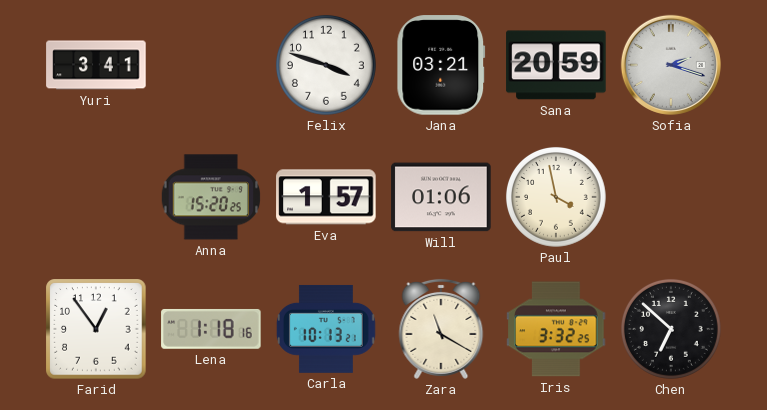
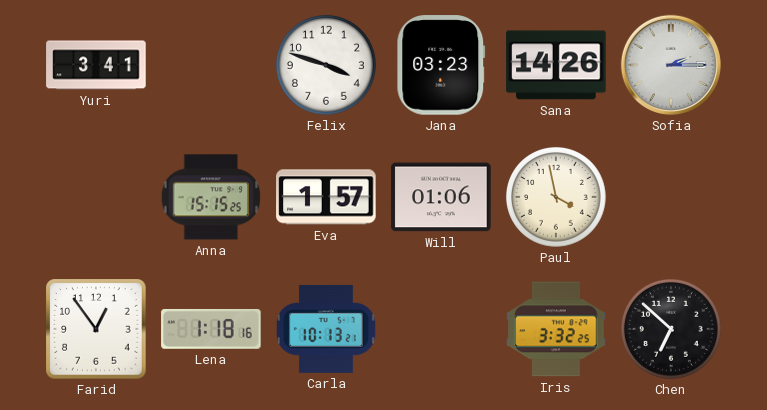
Jana: 03:21 -> 03:23
Sana: 20:59 -> 14:26
Sofia: 2:18 -> 2:15
Anna: 15:20 -> 15:15
Zara: 11:20 -> none
